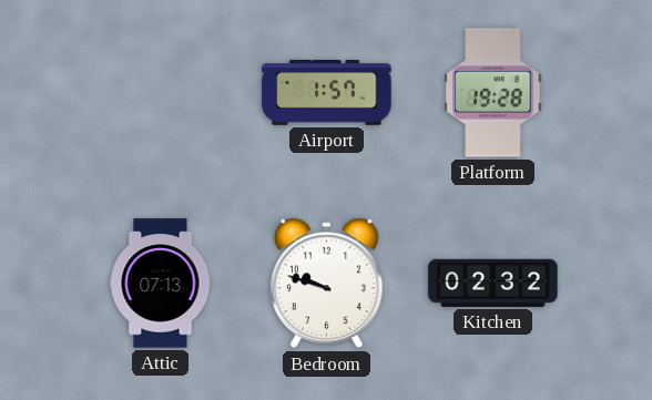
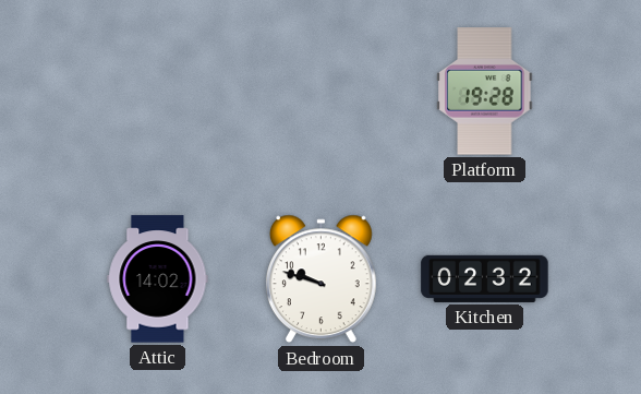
Airport: 1:57 -> none
Attic: 07:13 -> 14:02
